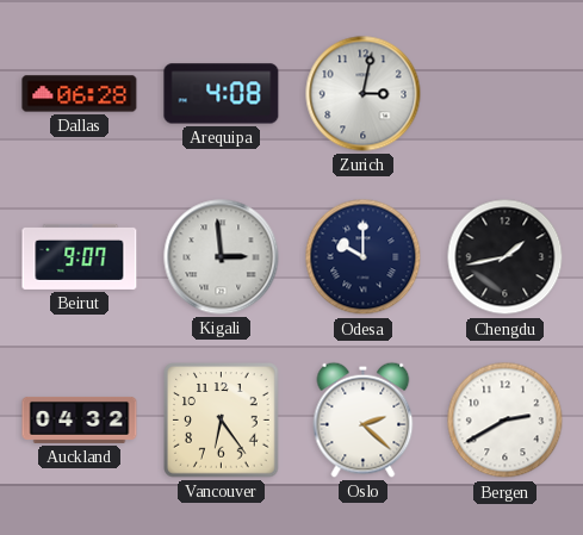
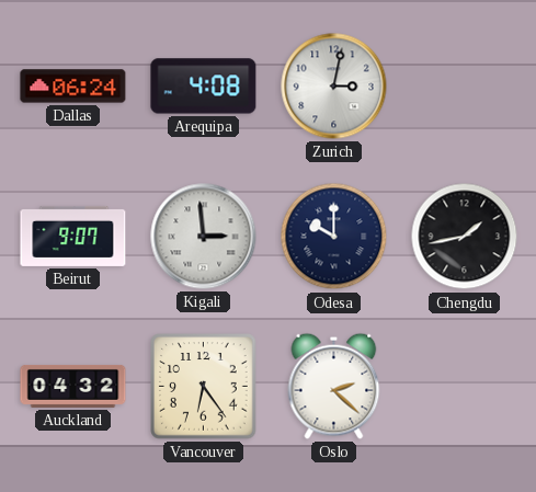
Dallas: 06:28 -> 06:24
Bergen: 2:40 -> none
